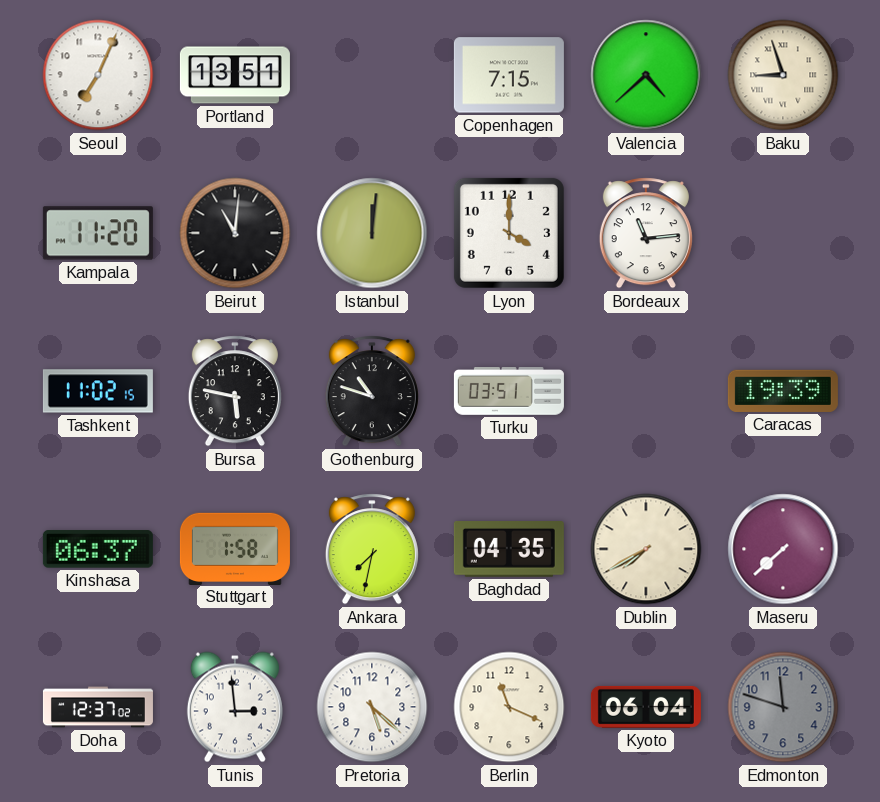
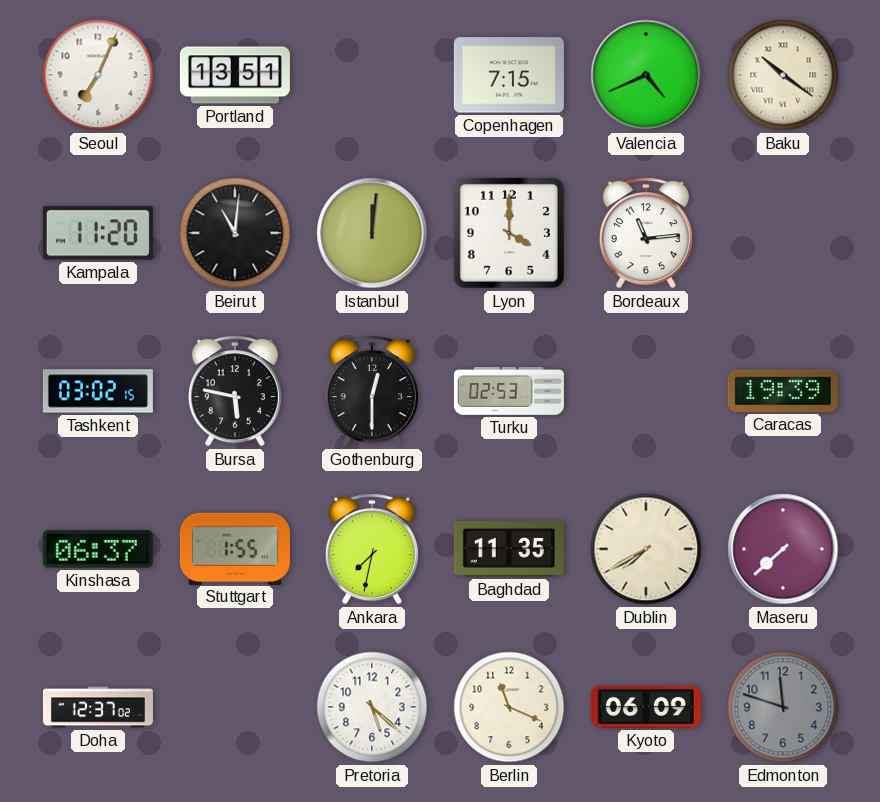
Valencia: 4:38 -> 4:41
Baku: 8:57 -> 10:21
Tashkent: 11:02 -> 03:02
Gothenburg: 10:48 -> 12:30
Turku: 03:51 -> 02:53
Stuttgart: 1:58 -> 1:55
Baghdad: 04:35 -> 11:35
Tunis: 2:59 -> none
Kyoto: 06:04 -> 06:09
